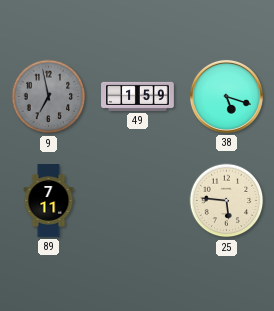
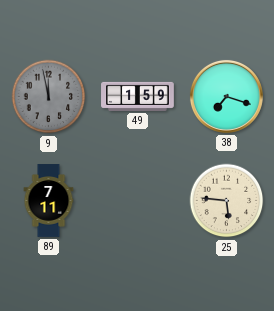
9: 6:58 -> 11:58
38: 5:18 -> 7:18
